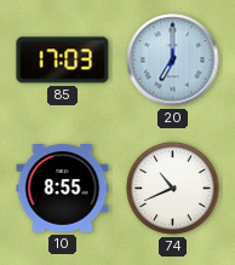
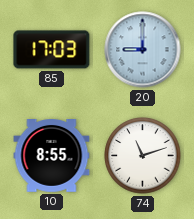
20: 7:00 -> 9:00
74: 10:41 -> 11:12
